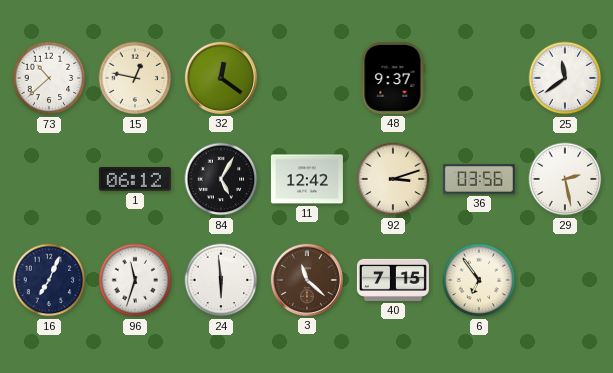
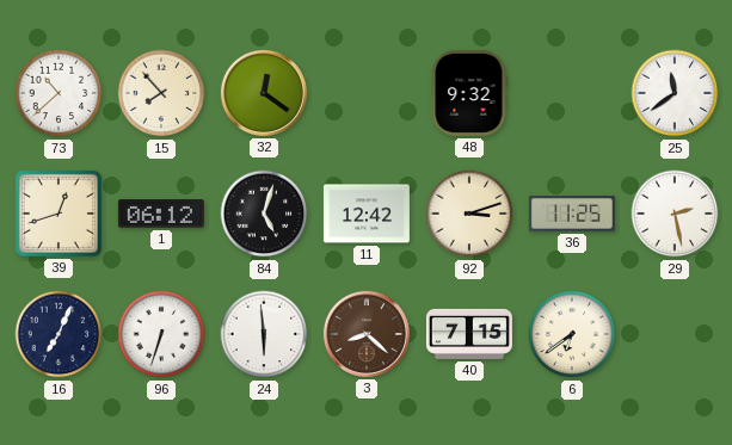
15: 12:47 -> 7:53
48: 9:37 -> 9:32
39: none -> 12:42
84: 5:05 -> 5:03
36: 03:56 -> 11:25
96: 11:33 -> 6:33
3: 11:22 -> 8:22
6: 6:54 -> 6:39
